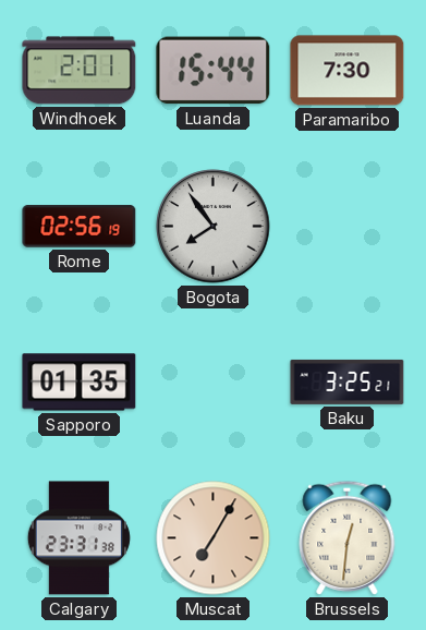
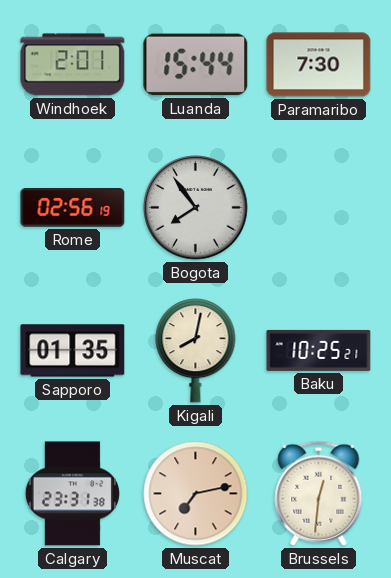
Kigali: none -> 8:02
Baku: 3:25 -> 10:25
Muscat: 7:05 -> 7:13
